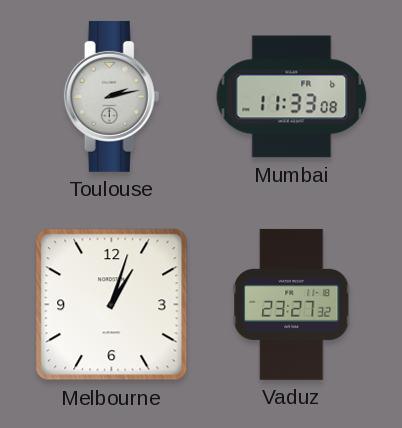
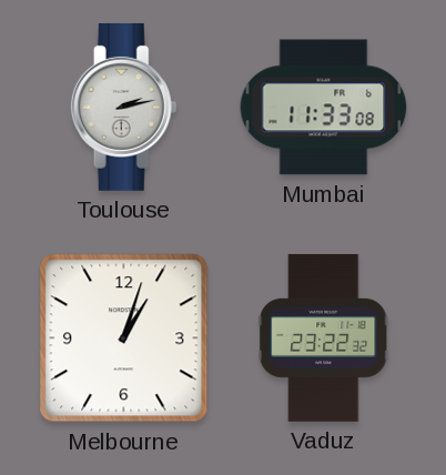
Vaduz: 23:27 -> 23:22
